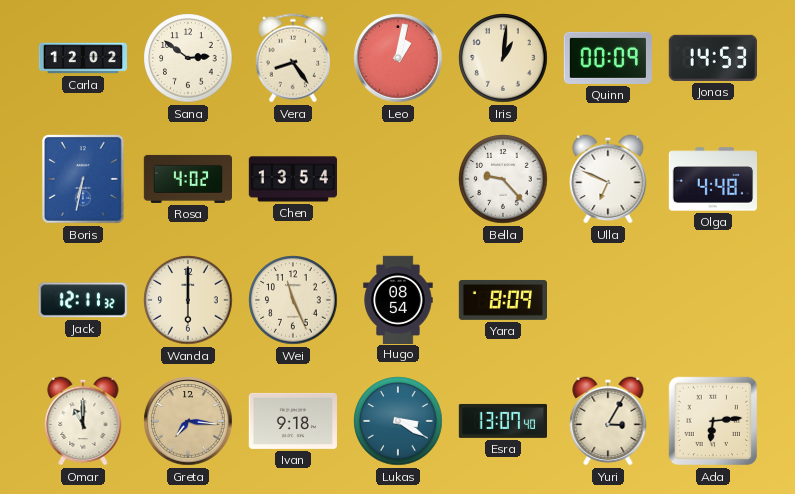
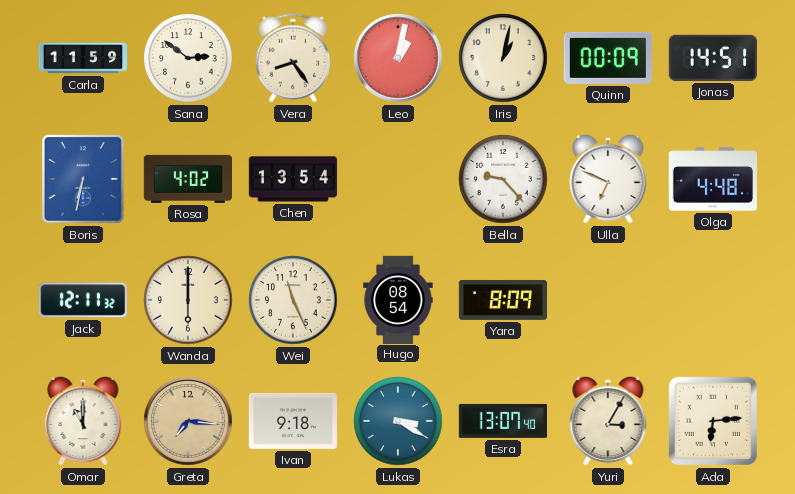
Carla: 12:02 -> 11:59
Iris: 1:01 -> 1:02
Jonas: 14:53 -> 14:51
